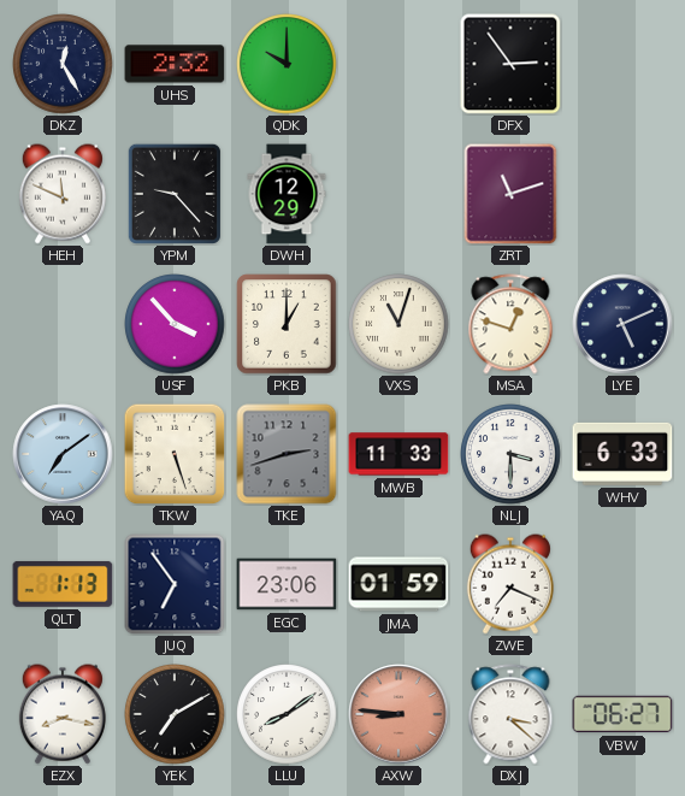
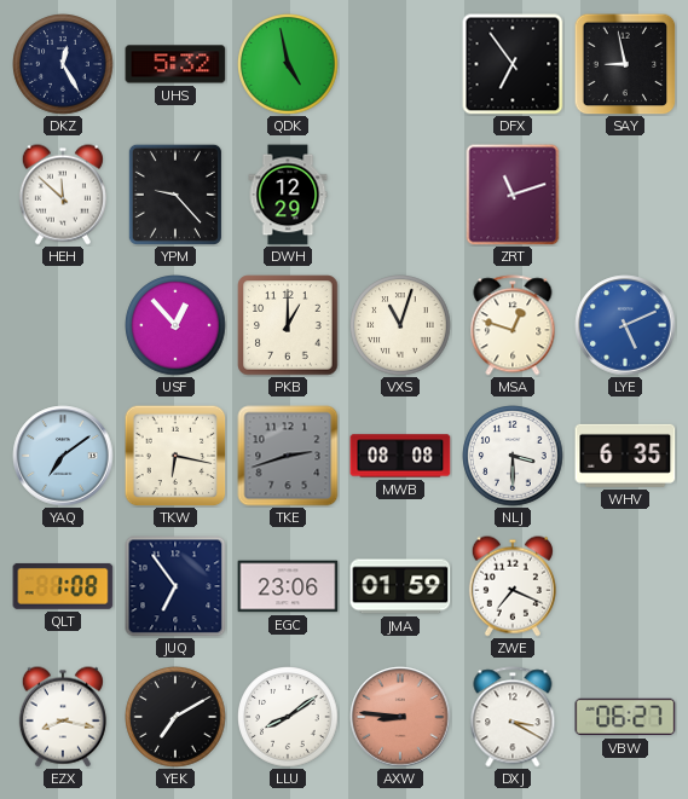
UHS: 2:32 -> 5:32
QDK: 10:00 -> 4:58
DFX: 2:54 -> 6:54
SAY: none -> 8:58
HEH: 11:49 -> 11:52
USF: 3:53 -> 12:53
LYE dial: navy -> blue
TKW: 5:27 -> 6:17
MWB: 11:33 -> 08:08
WHV: 6:33 -> 6:35
QLT: 1:13 -> 1:08
DXJ: 3:22 -> 3:20
